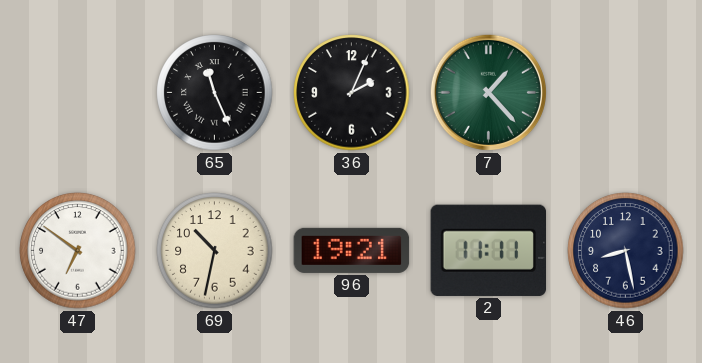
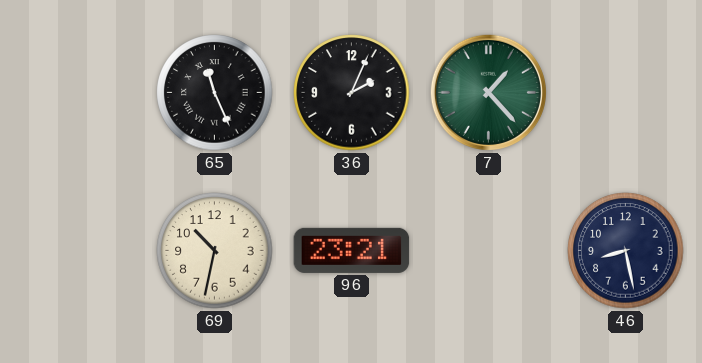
47: 6:51 -> none
96: 19:21 -> 23:21
2: 11:11 -> none
